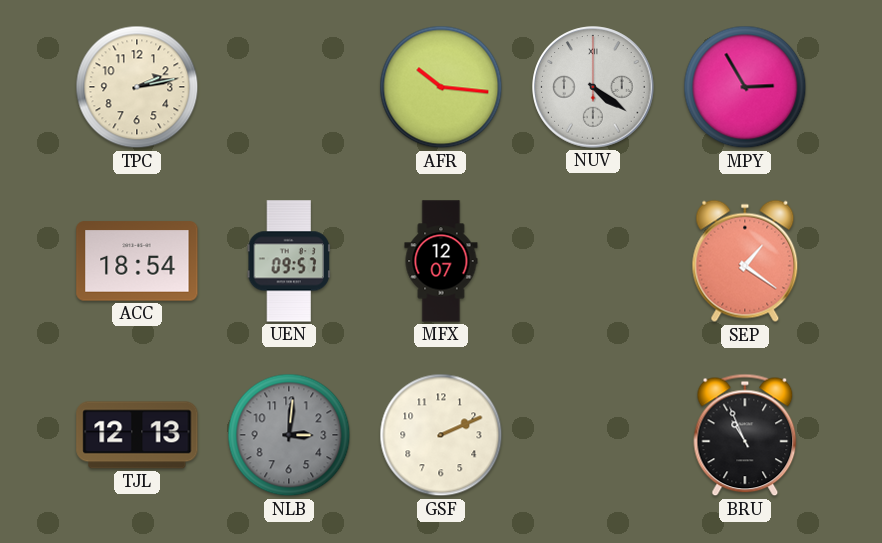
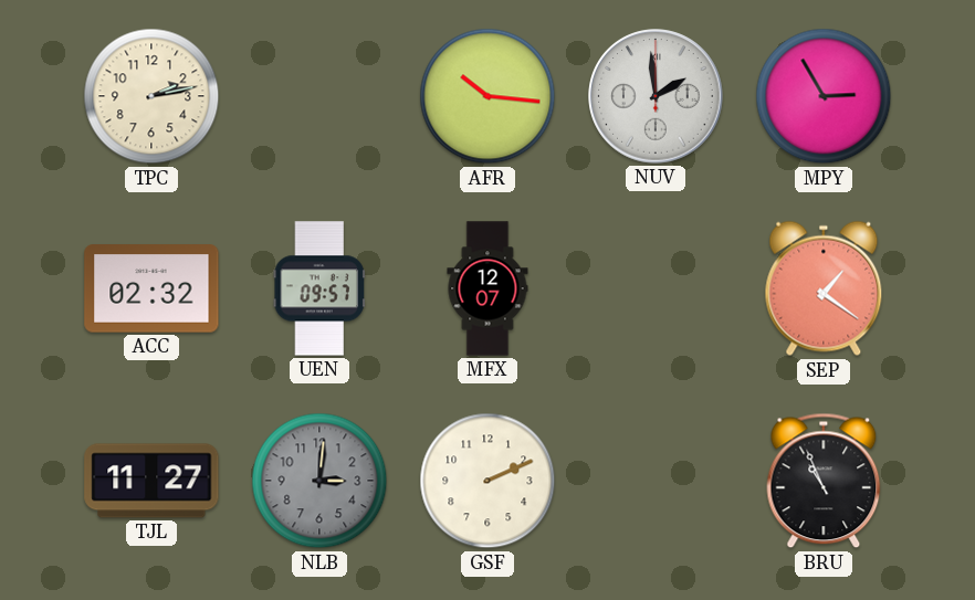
NUV: 4:21 -> 1:59
ACC: 18:54 -> 02:32
TJL: 12:13 -> 11:27
